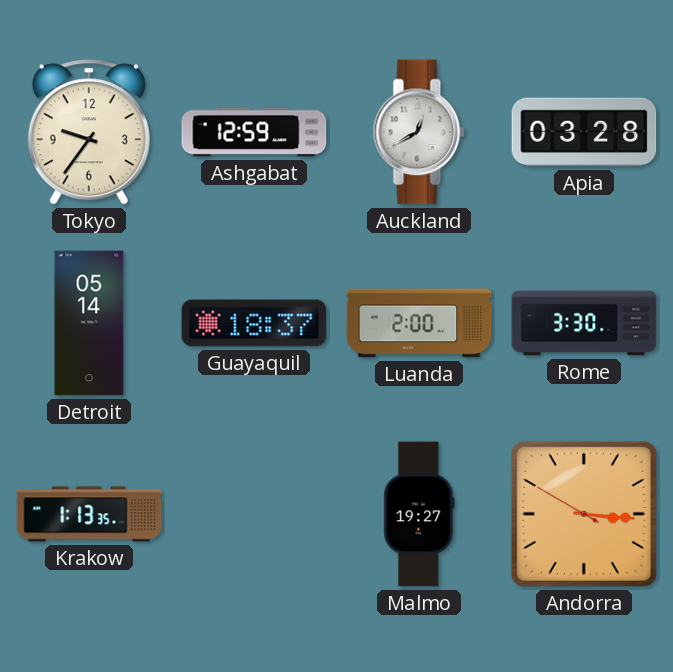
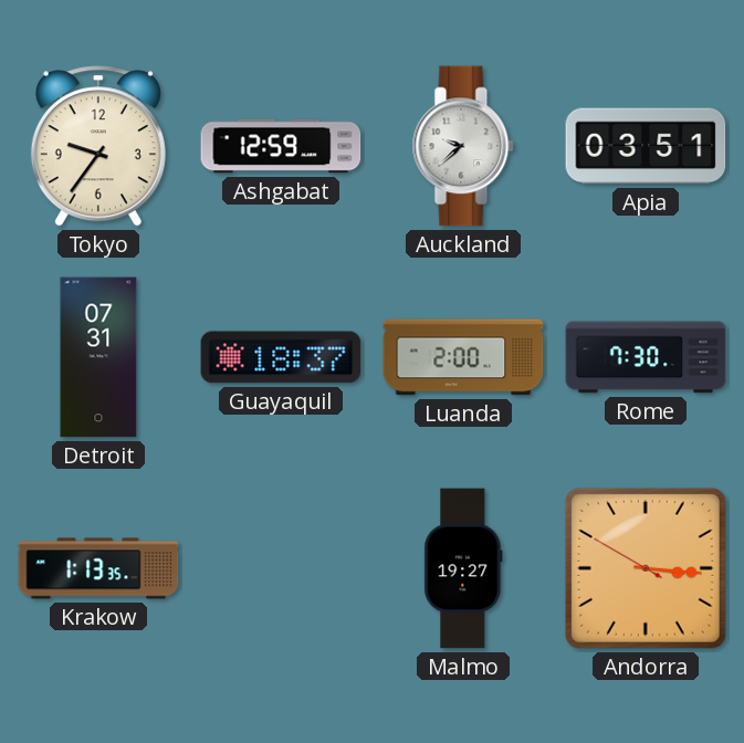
Auckland: 12:40 -> 9:38
Apia: 03:28 -> 03:51
Detroit: 05:14 -> 07:31
Rome: 3:30 -> 7:30
